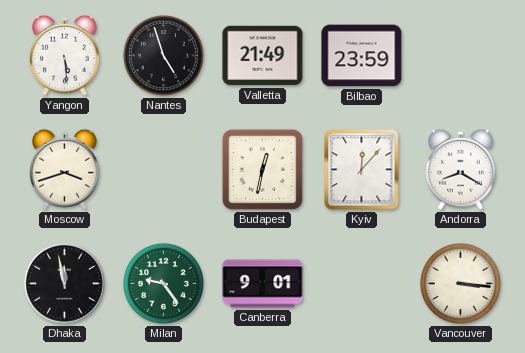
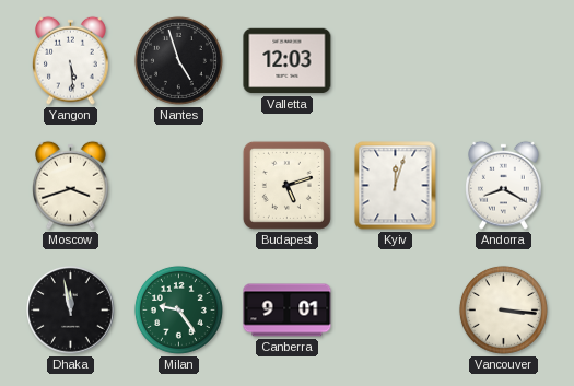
Valletta: 21:49 -> 12:03
Bilbao: 23:59 -> none
Budapest: 12:32 -> 5:12
Kyiv: 12:07 -> 12:03
